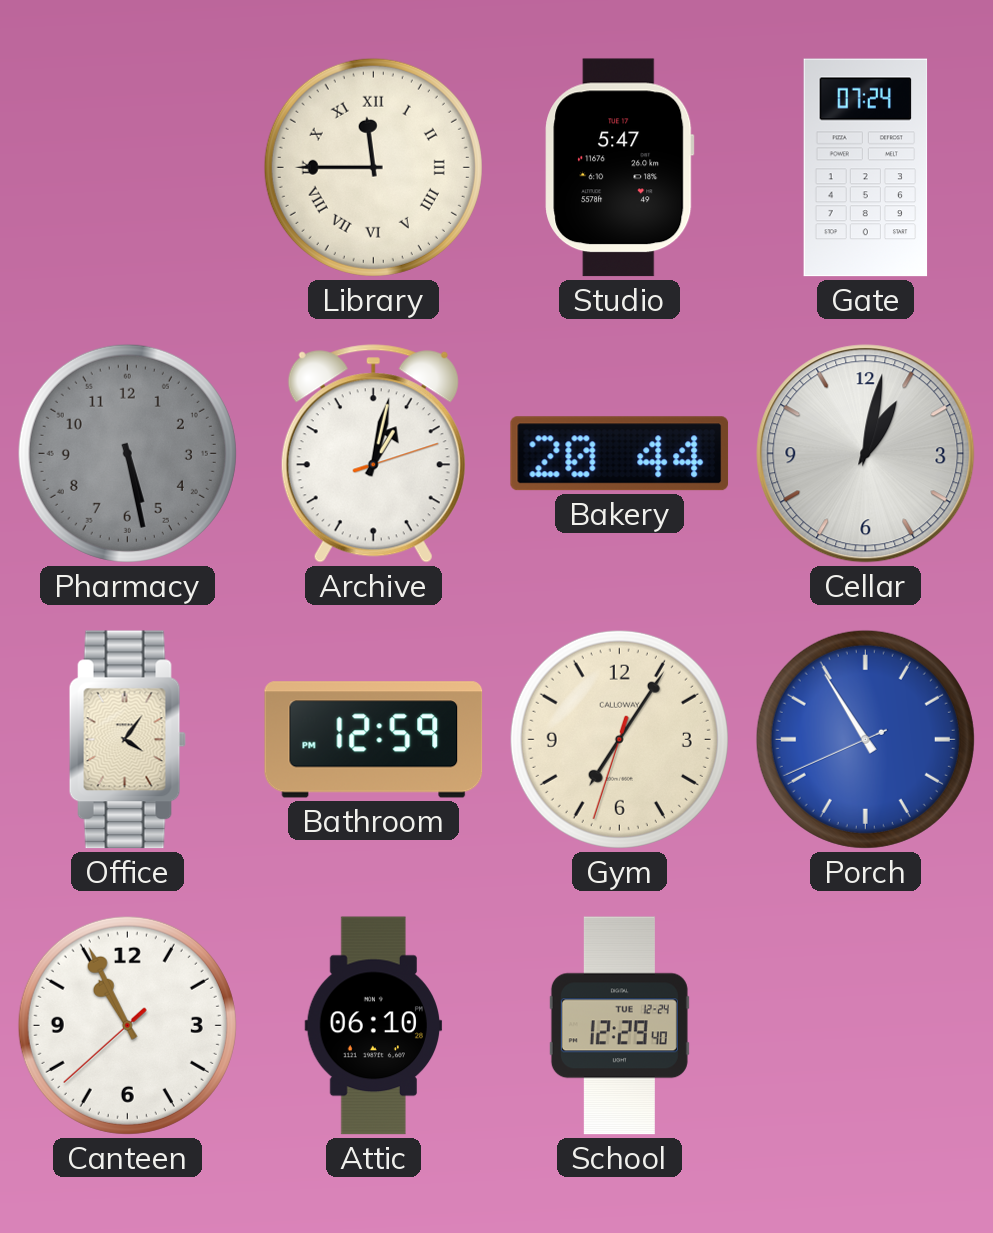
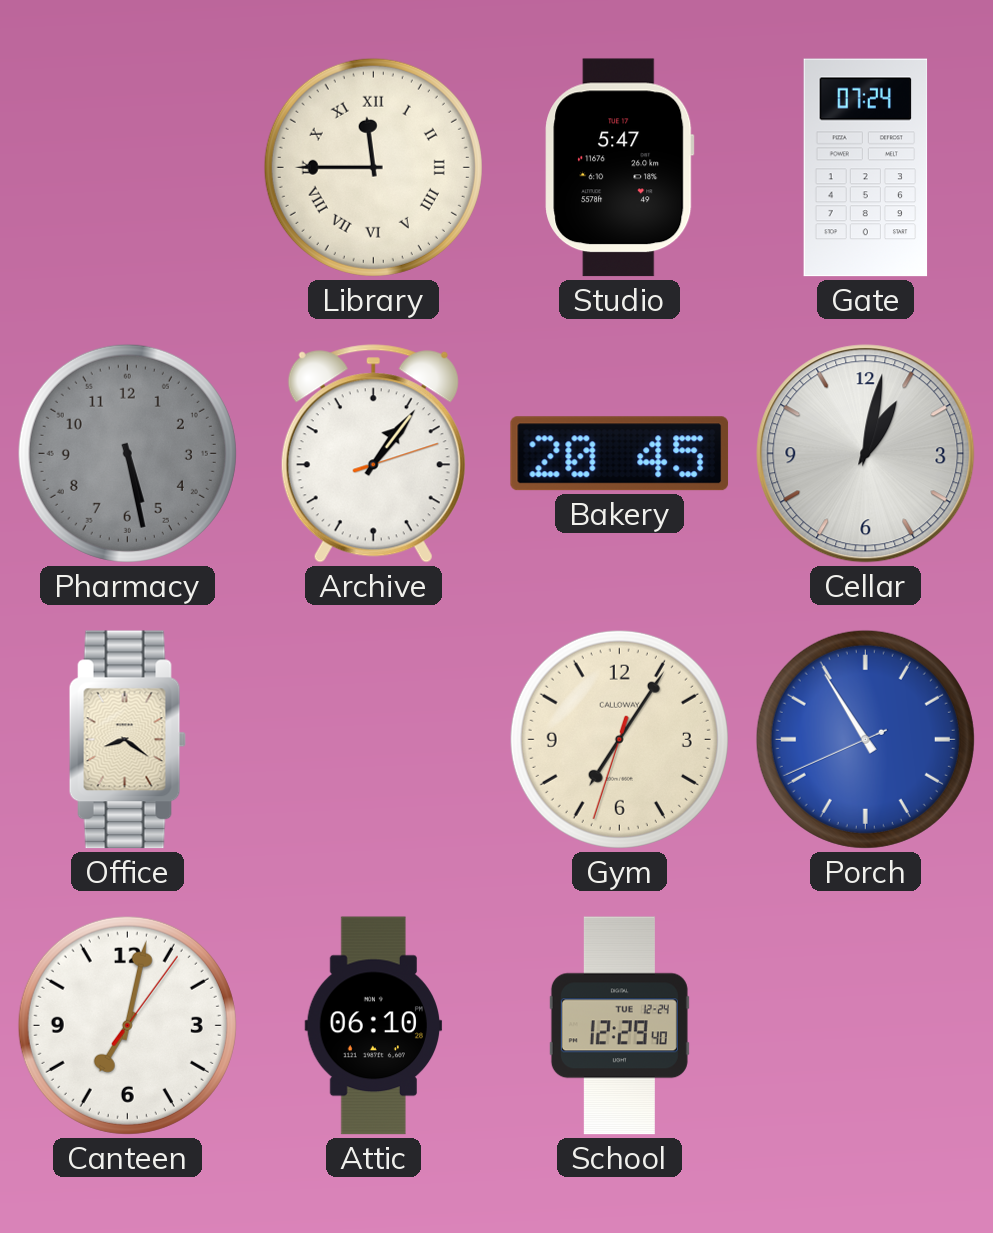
Archive: 1:02 -> 1:06
Bakery: 20:44 -> 20:45
Office: 4:06 -> 8:21
Bathroom: 12:59 -> none
Canteen: 10:55 -> 7:02
